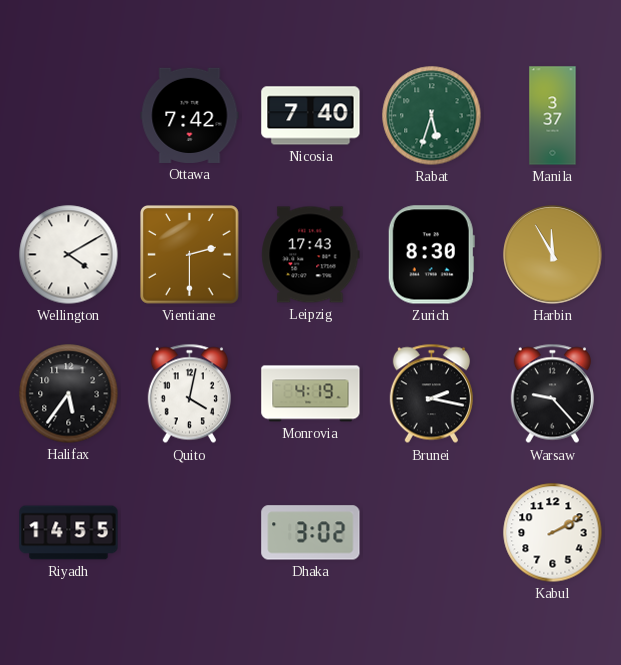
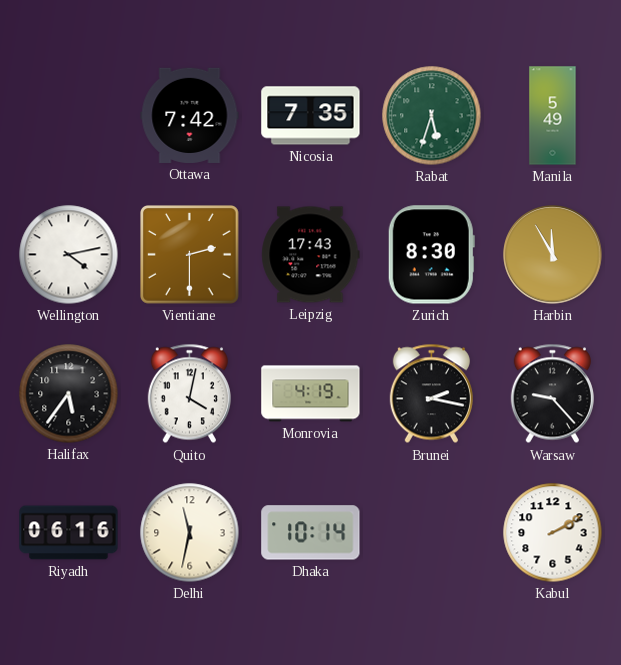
Nicosia: 7:40 -> 7:35
Manila: 3:37 -> 5:49
Wellington: 4:10 -> 4:13
Riyadh: 14:55 -> 06:16
Delhi: none -> 11:32
Dhaka: 3:02 -> 10:14
